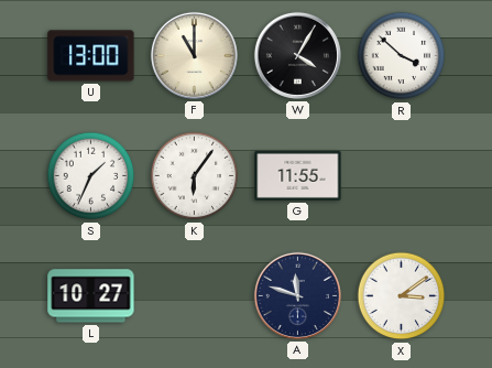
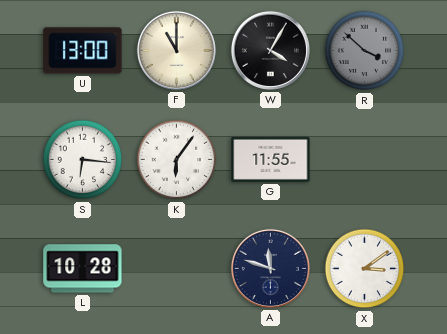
R dial: white -> grey
S: 1:34 -> 6:16
L: 10:27 -> 10:28
